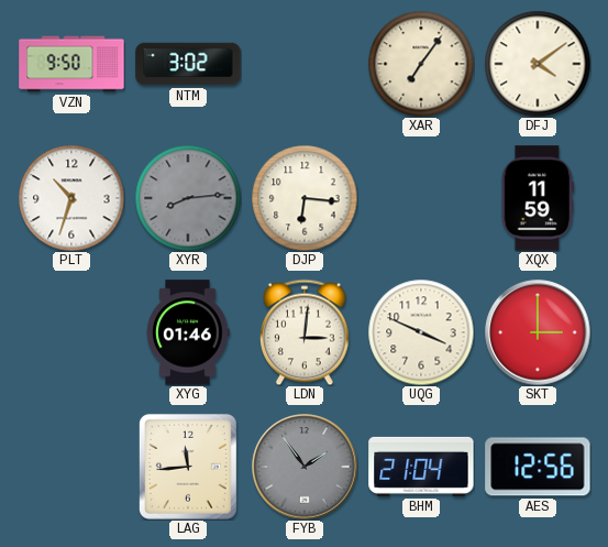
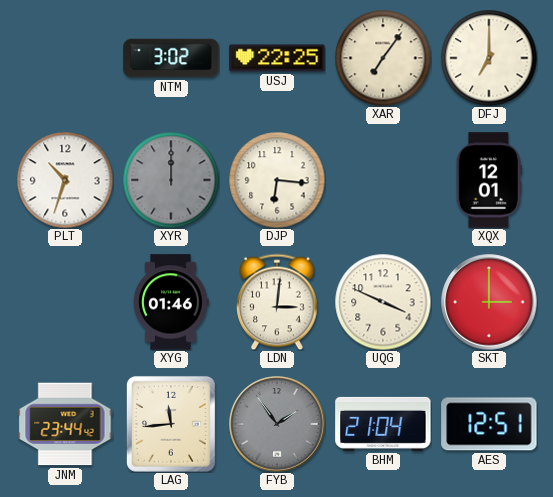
VZN: 9:50 -> none
USJ: none -> 22:25
DFJ: 4:09 -> 7:00
XYR: 8:14 -> 12:00
XQX: 11:59 -> 12:01
JNM: none -> 23:44
AES: 12:56 -> 12:51
